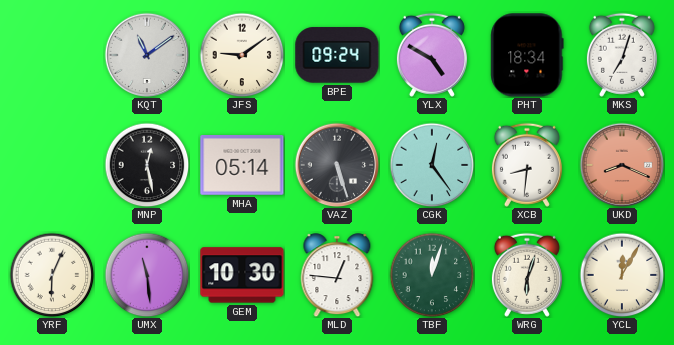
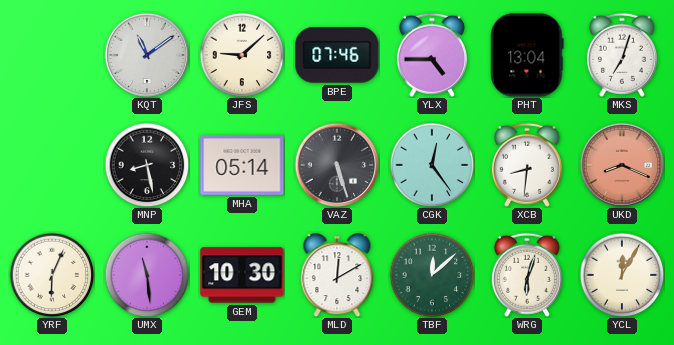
JFS: 9:09 -> 9:08
BPE: 09:24 -> 07:46
YLX: 4:50 -> 4:45
PHT: 18:34 -> 13:04
MNP: 12:28 -> 8:28
MLD: 12:46 -> 12:10
TBF: 12:03 -> 12:08
